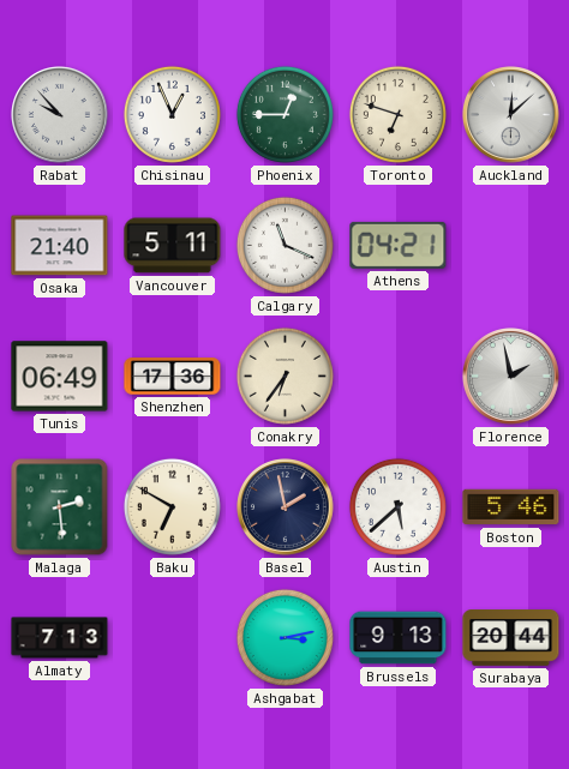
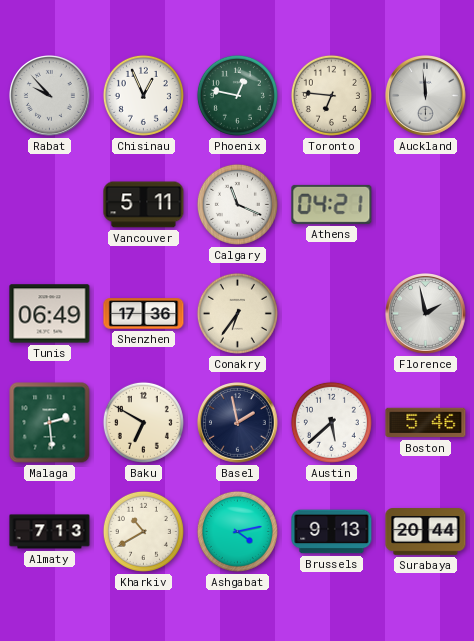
Phoenix: 12:45 -> 12:47
Toronto: 6:48 -> 6:46
Auckland: 12:08 -> 11:59
Osaka: 21:40 -> none
Kharkiv: none -> 10:40
Ashgabat: 3:13 -> 4:13
